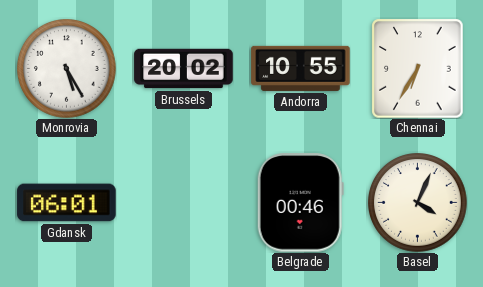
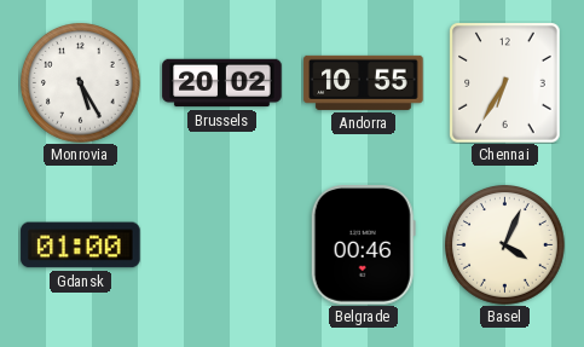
Gdansk: 06:01 -> 01:00
